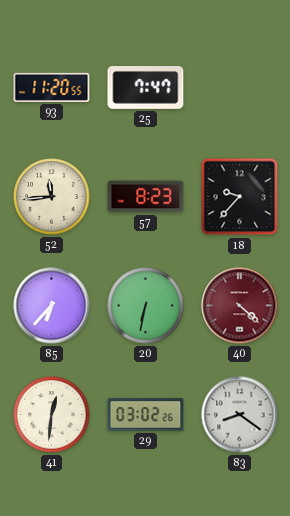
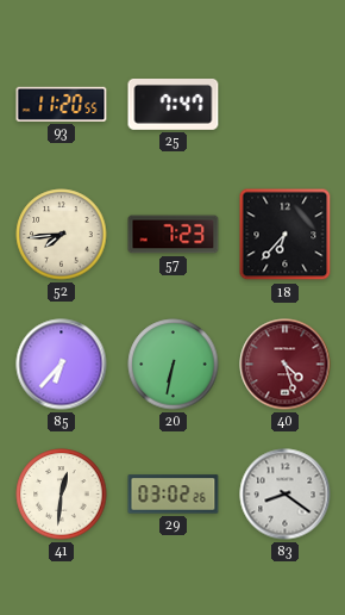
52: 11:44 -> 7:44
57: 8:23 -> 7:23
18: 9:37 -> 6:37
40: 4:22 -> 4:27
